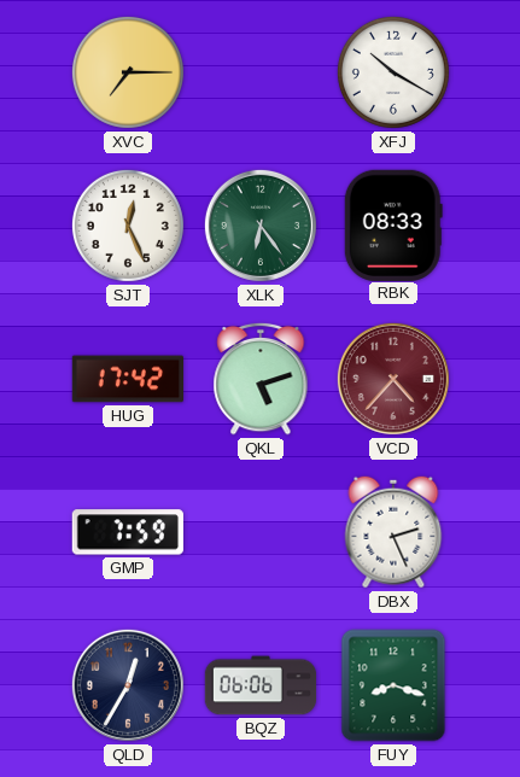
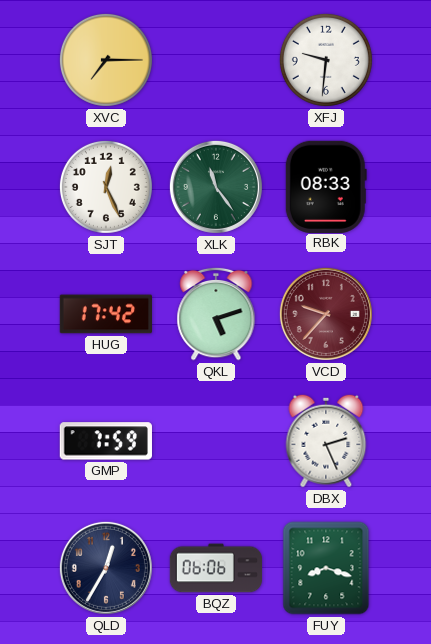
XFJ: 10:20 -> 9:31
XLK: 6:24 -> 11:24
VCD: 4:37 -> 9:37
